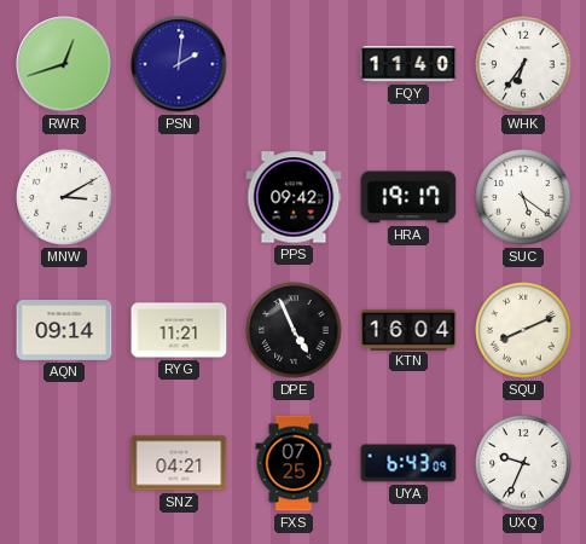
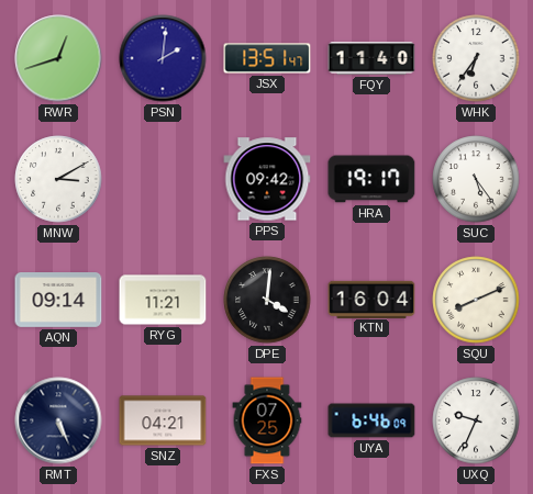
JSX: none -> 13:51
SUC: 5:21 -> 5:24
DPE: 4:56 -> 4:01
RMT: none -> 5:26
UYA: 6:43 -> 6:46
